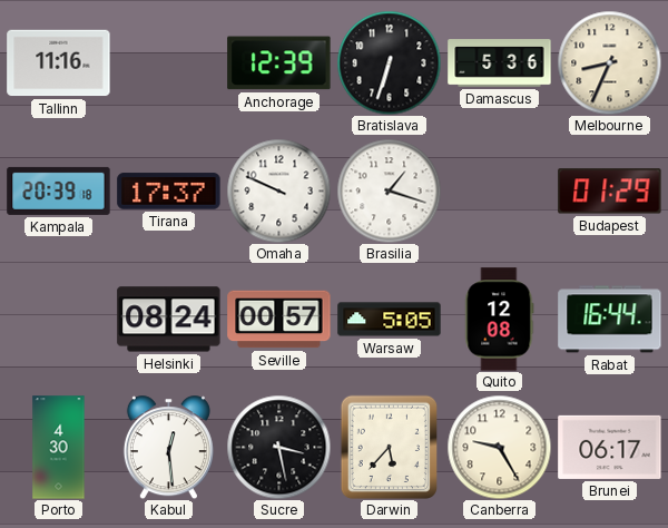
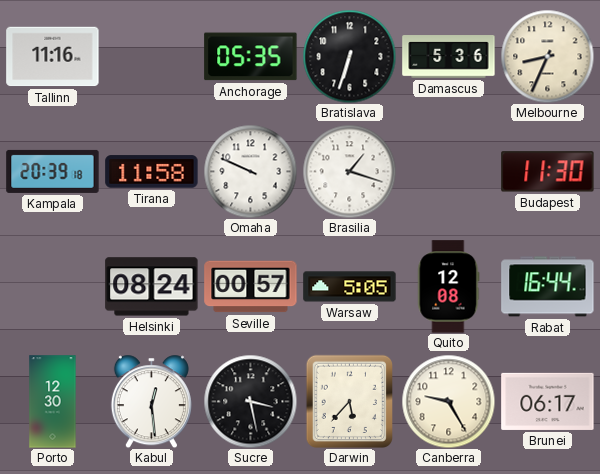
Anchorage: 12:39 -> 05:35
Tirana: 17:37 -> 11:58
Budapest: 01:29 -> 11:30
Porto: 4:30 -> 12:30
